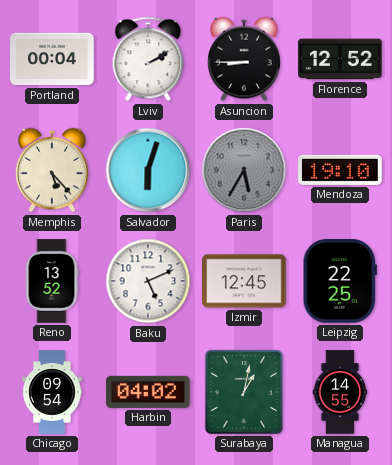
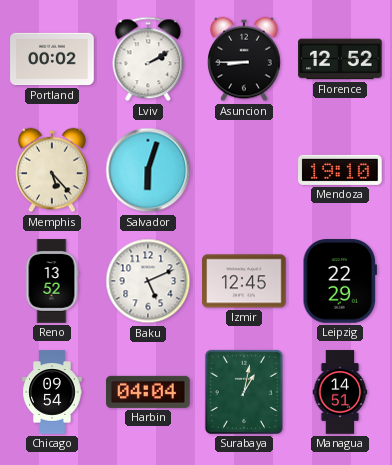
Portland: 00:04 -> 00:02
Paris: 5:35 -> none
Leipzig: 22:25 -> 22:29
Harbin: 04:02 -> 04:04
Managua: 14:55 -> 14:51
